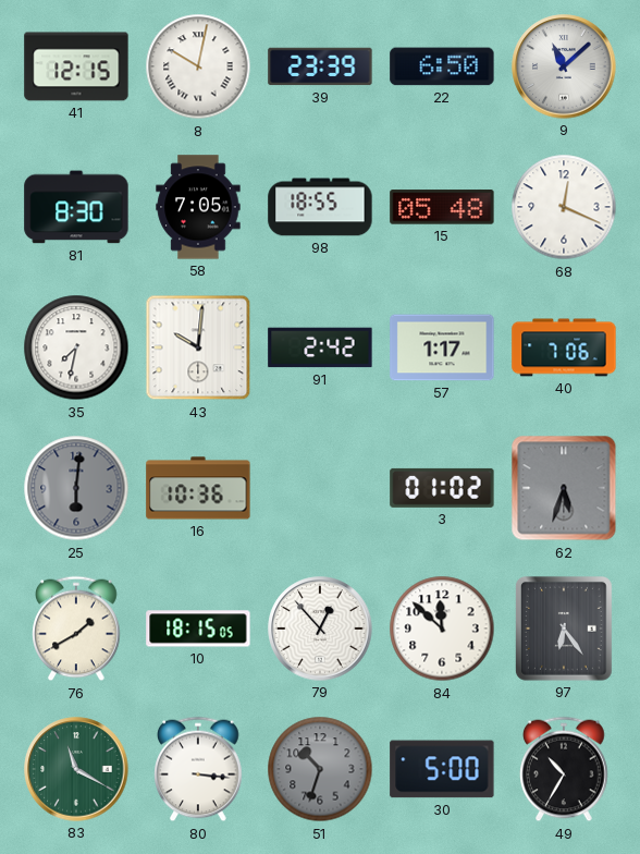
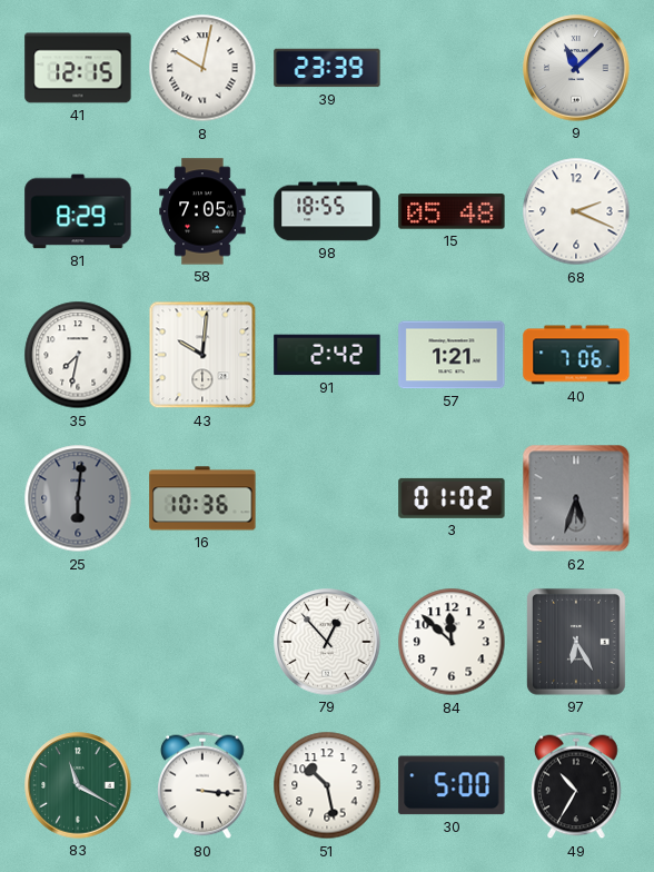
22: 6:50 -> none
81: 8:30 -> 8:29
68: 12:19 -> 2:19
57: 1:17 -> 1:21
76: 1:40 -> none
10: 18:15 -> none
97: 6:24 -> 6:25
51: 10:33 -> 10:28
51 dial: grey -> white
